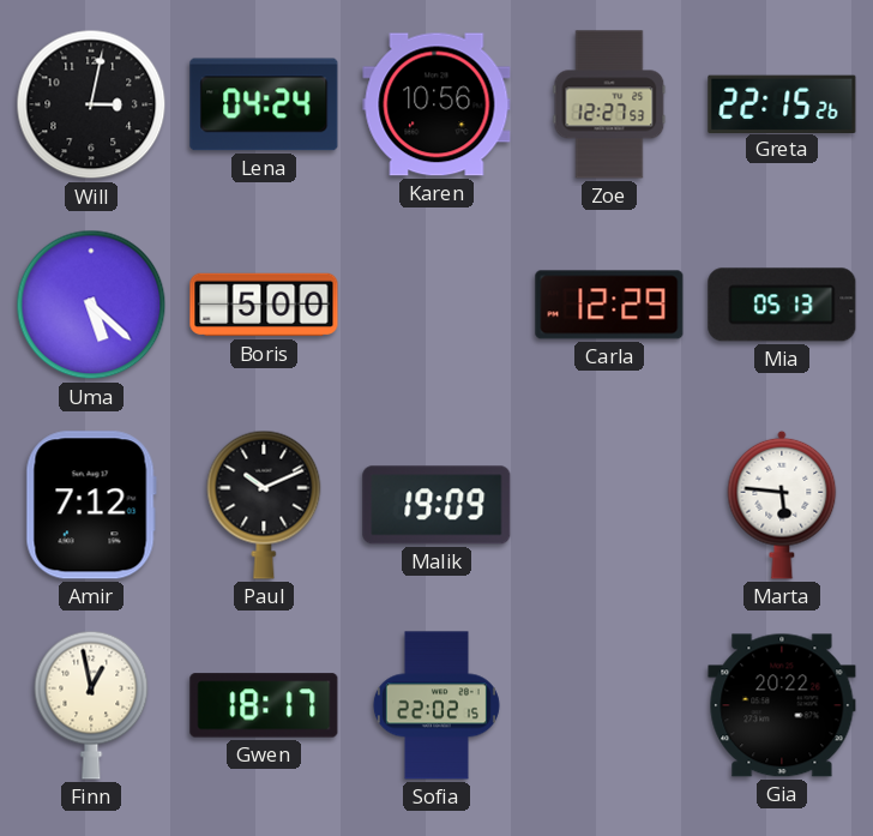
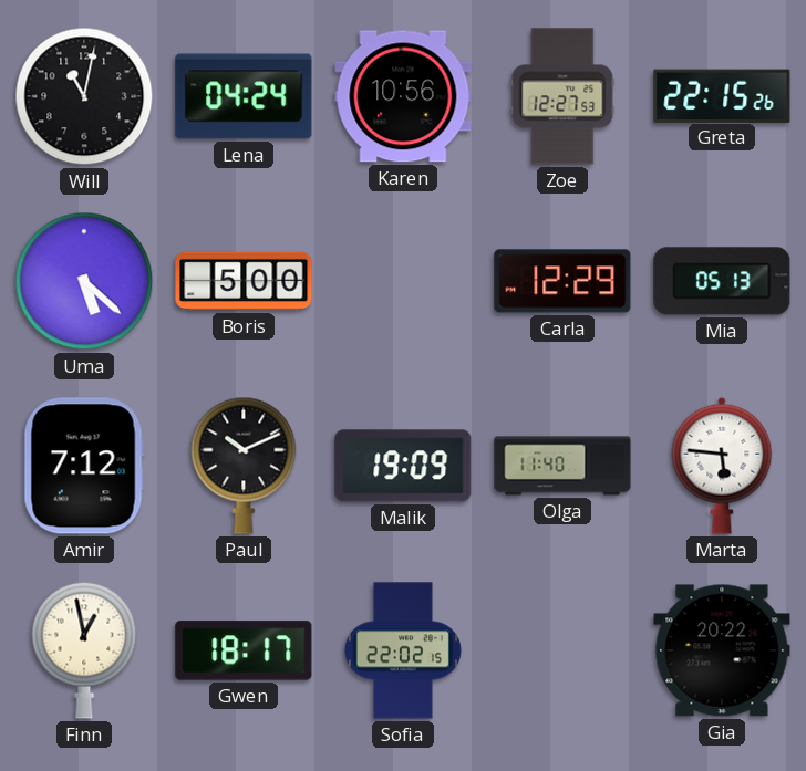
Will: 3:02 -> 11:02
Olga: none -> 11:40
